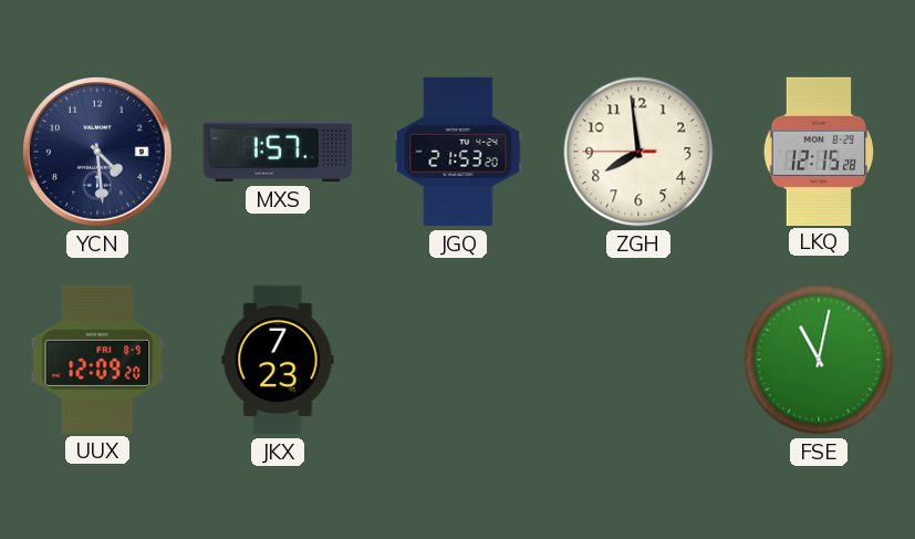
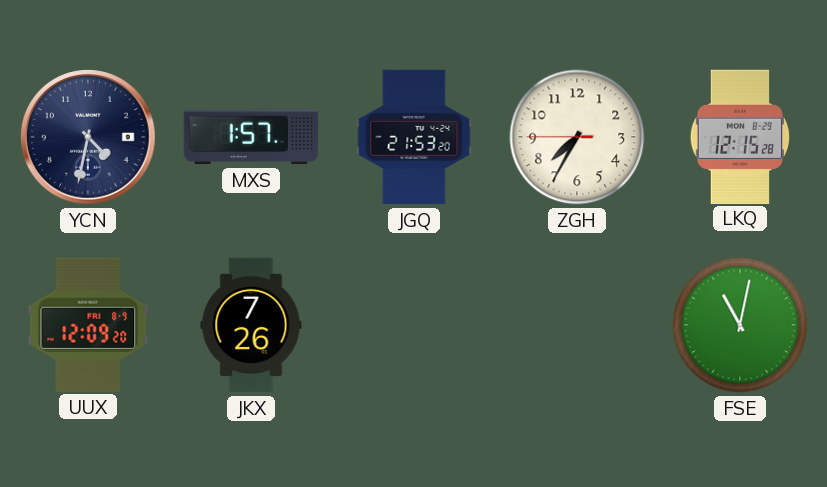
YCN: 4:29 -> 4:32
ZGH: 7:58 -> 7:34
JKX: 7:23 -> 7:26
